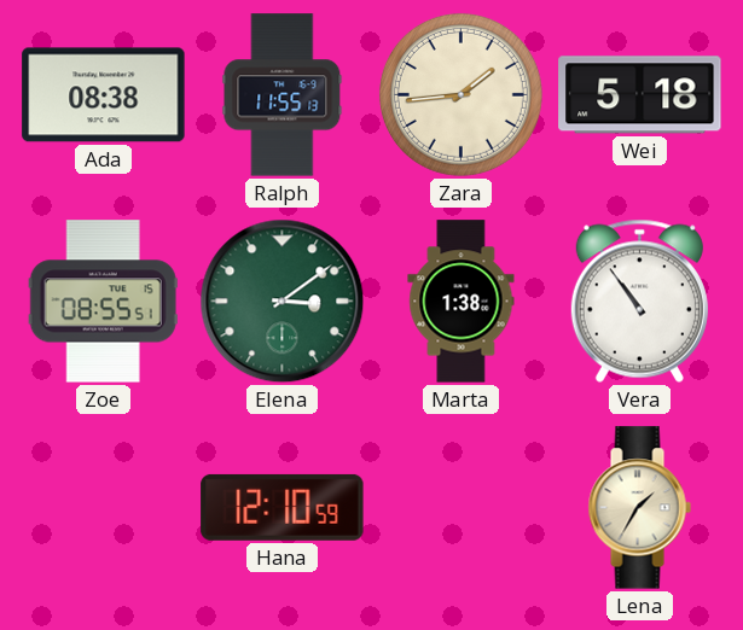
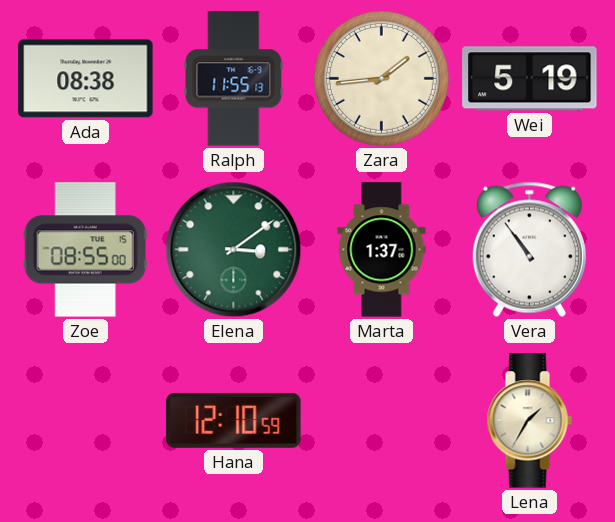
Wei: 5:18 -> 5:19
Zoe: 08:55:51 -> 08:55:00
Marta: 1:38 -> 1:37
